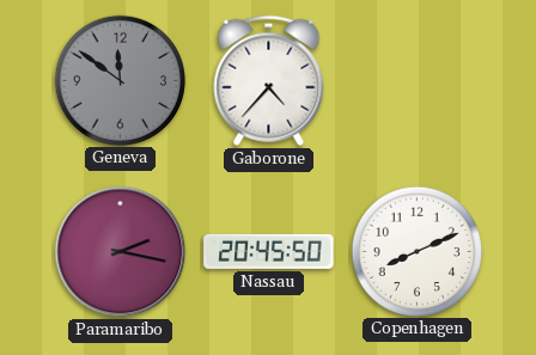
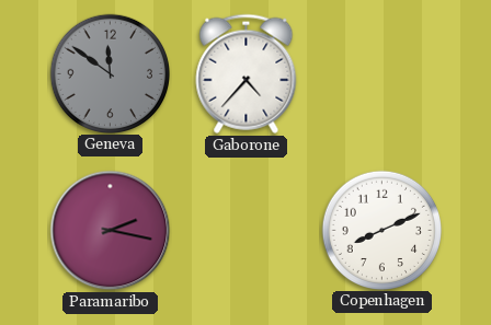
Nassau: 20:45 -> none
